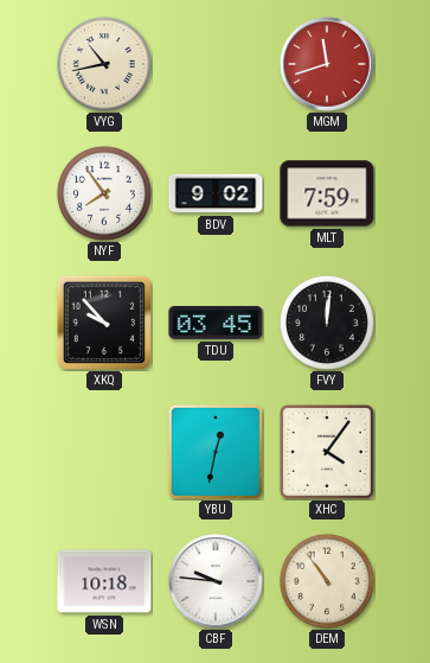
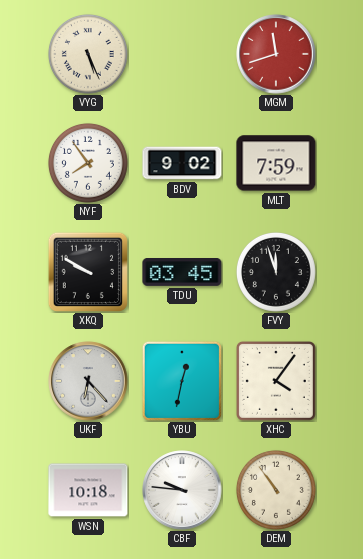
VYG: 10:43 -> 5:26
XKQ: 9:53 -> 9:50
FVY: 12:01 -> 11:57
UKF: none -> 6:23
